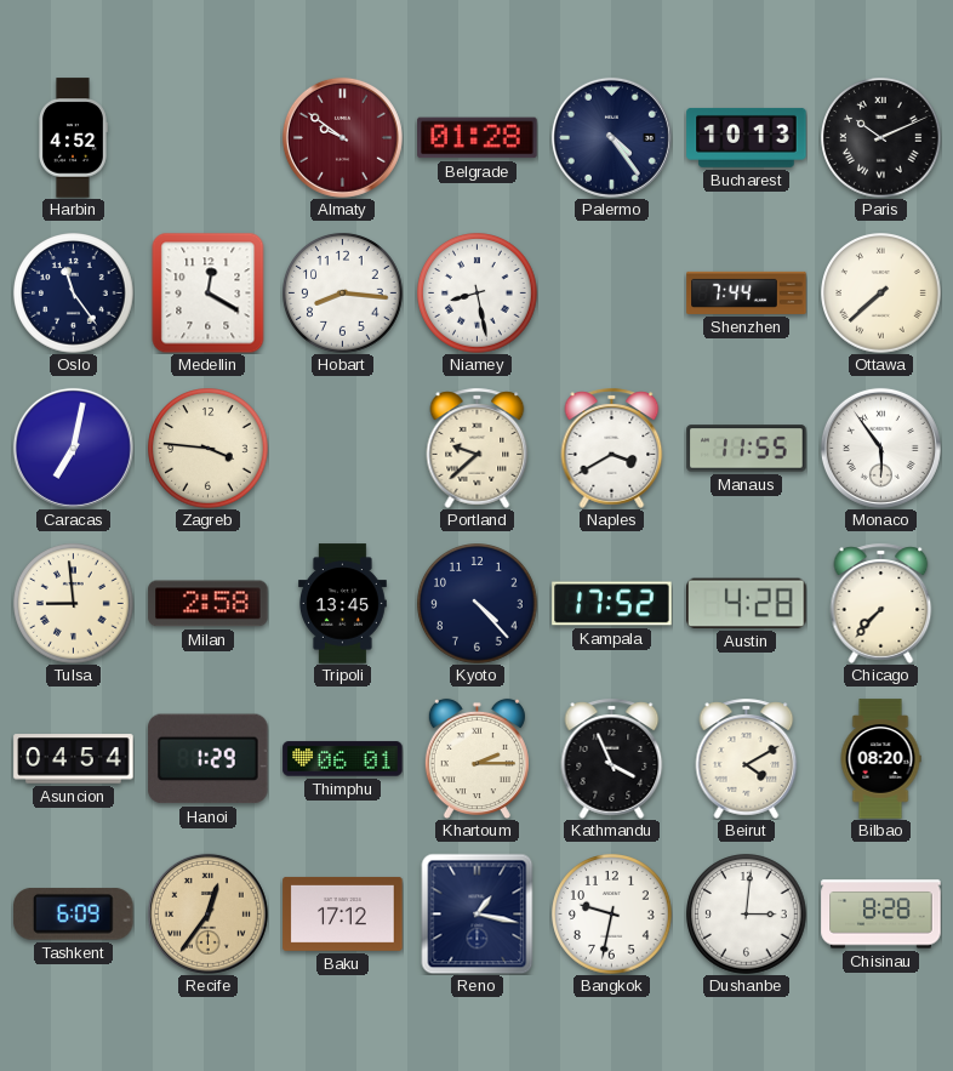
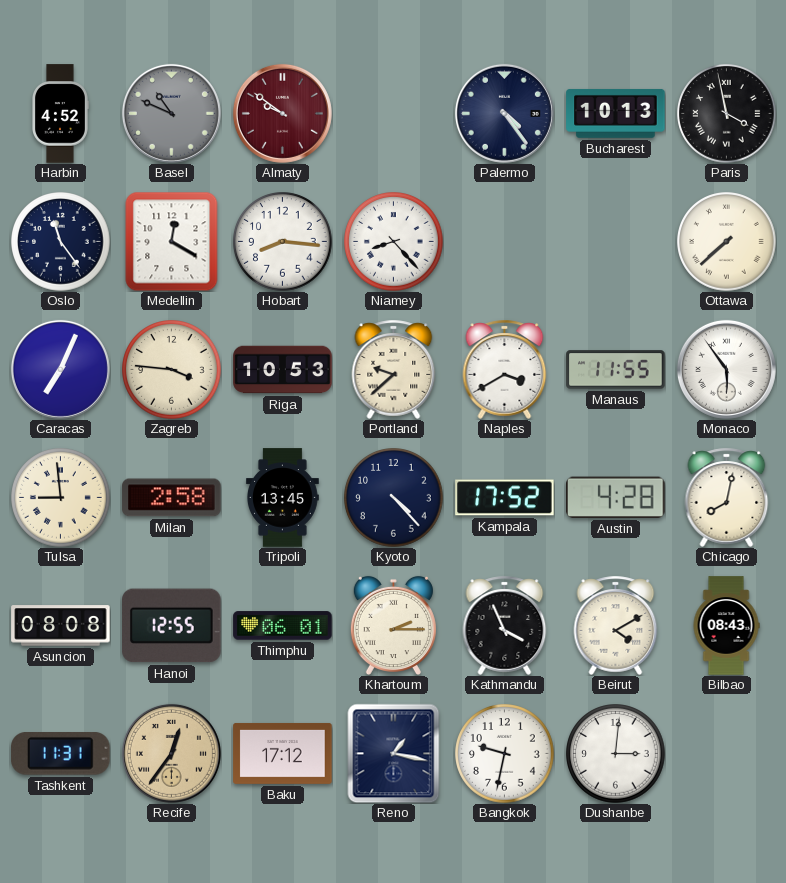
Basel: none -> 10:49
Belgrade: 01:28 -> none
Paris: 10:11 -> 3:58
Niamey: 8:28 -> 8:23
Shenzhen: 7:44 -> none
Caracas: 7:02 -> 7:04
Riga: none -> 10:53
Chicago: 7:37 -> 8:02
Asuncion: 04:54 -> 08:08
Hanoi: 1:29 -> 12:55
Bilbao: 08:20 -> 08:43
Tashkent: 6:09 -> 11:31
Chisinau: 8:28 -> none
